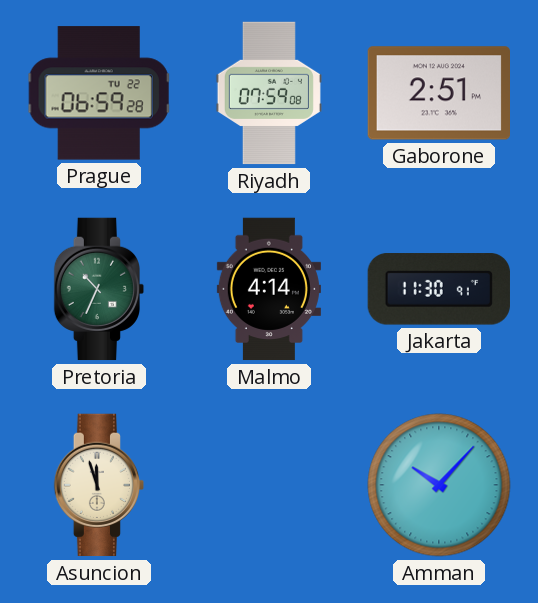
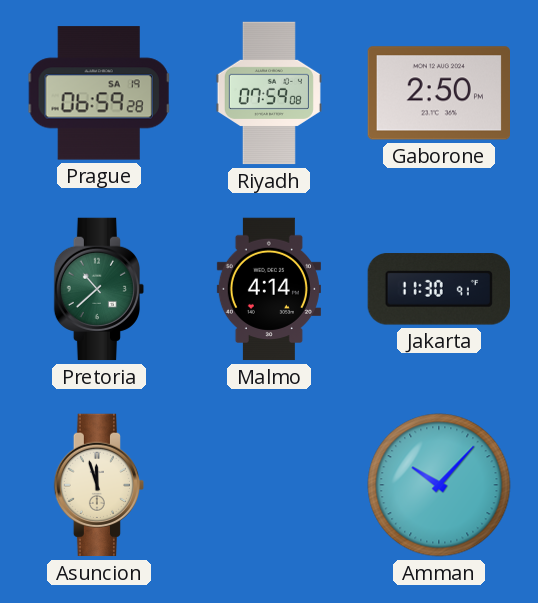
Prague date: TU 22 -> SA 19
Gaborone: 2:51 -> 2:50
Pretoria: 10:34 -> 10:38
